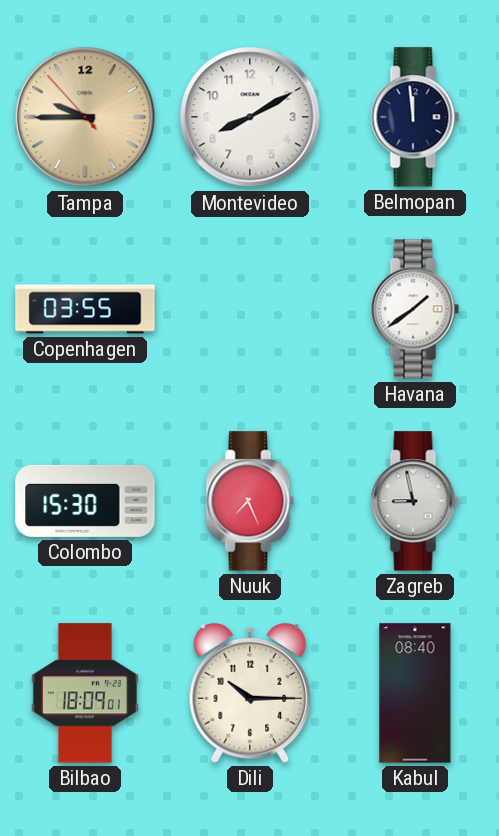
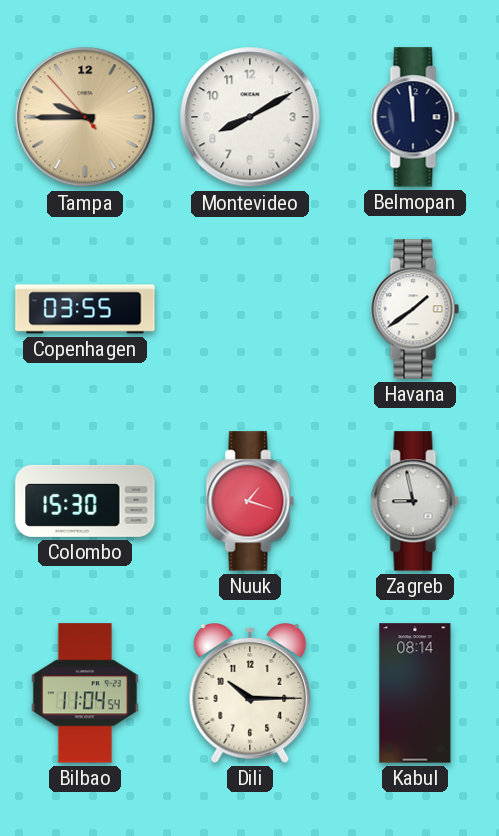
Nuuk: 7:26 -> 1:18
Bilbao: 18:09 -> 11:04
Kabul: 08:40 -> 08:14
